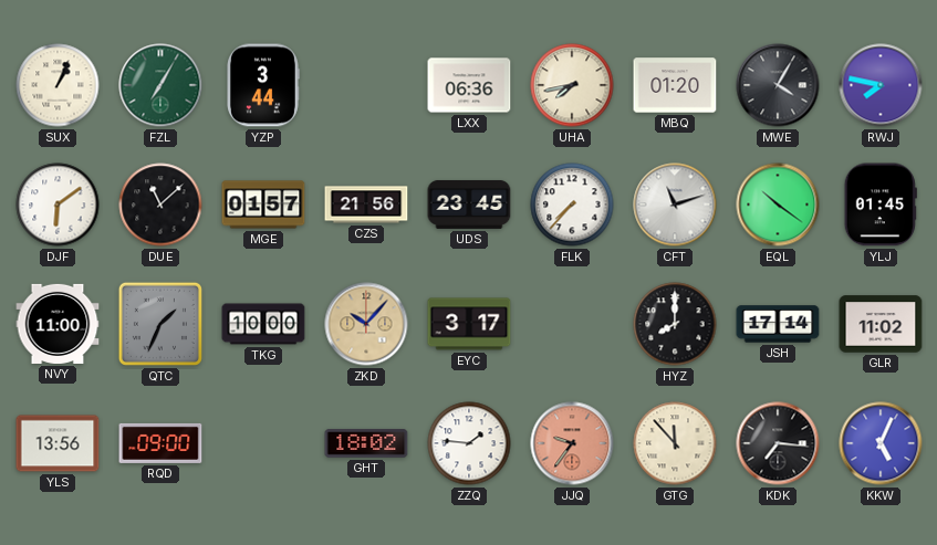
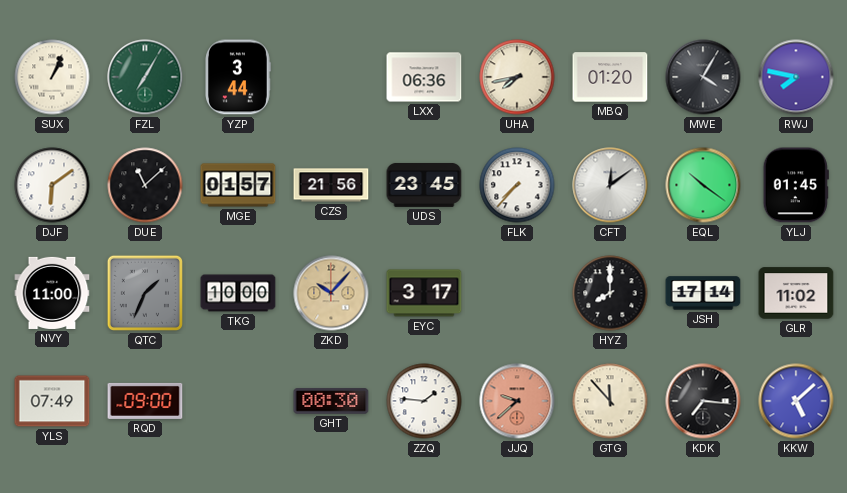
CFT: 11:12 -> 12:09
YLS: 13:56 -> 07:49
GHT: 18:02 -> 00:30
JJQ: 9:36 -> 9:38
KKW: 5:04 -> 5:08
